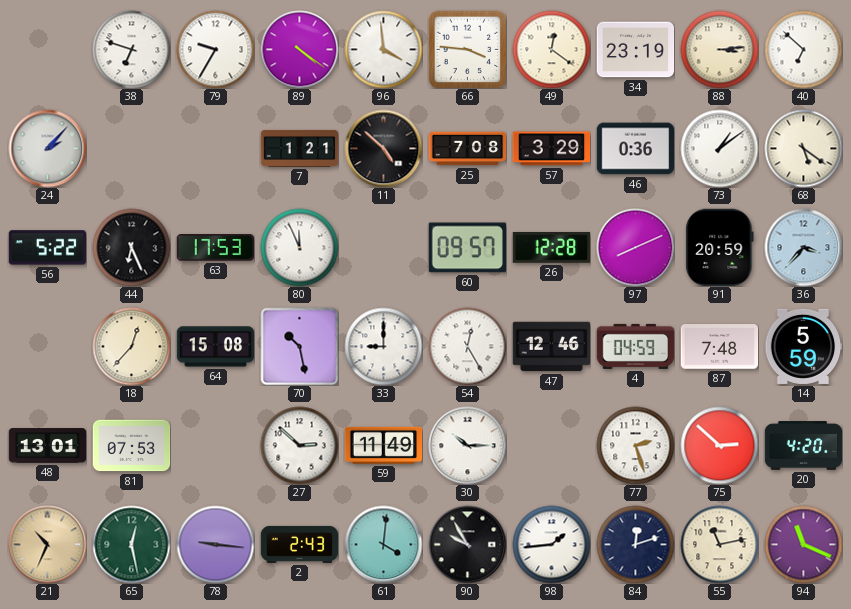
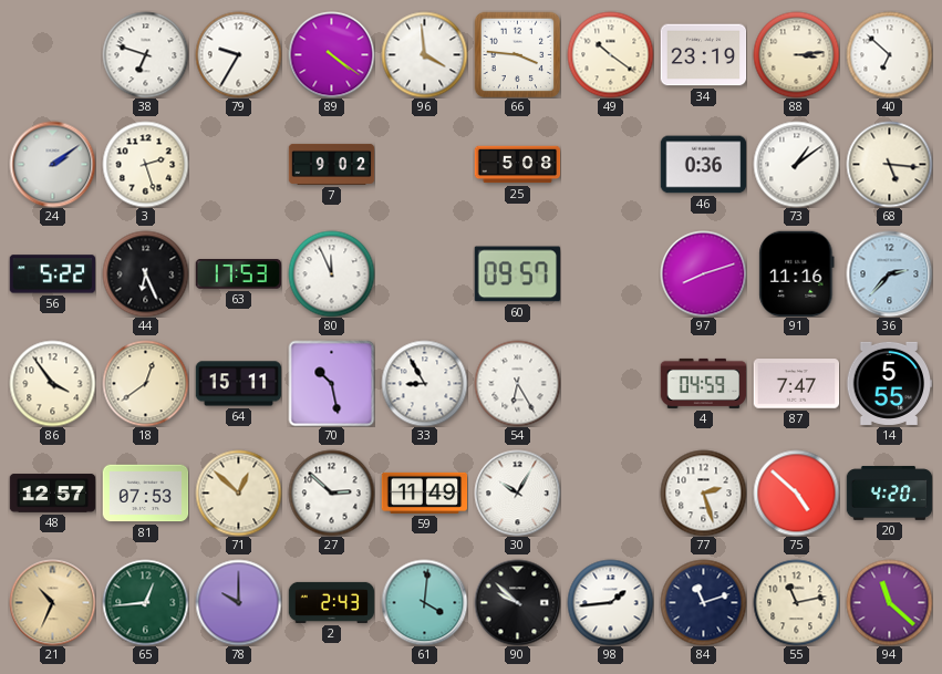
49: 12:21 -> 10:21
24: 2:07 -> 2:09
3: none -> 2:27
7: 1:21 -> 9:02
11: 4:52 -> none
25: 7:08 -> 5:08
57: 3:29 -> none
68: 5:21 -> 5:16
26: 12:28 -> none
97: 8:11 -> 8:12
91: 20:59 -> 11:16
36: 3:37 -> 2:37
86: none -> 3:54
18: 12:37 -> 12:39
64: 15:08 -> 15:11
33: 9:00 -> 8:55
54: 12:25 -> 6:25
47: 12:46 -> none
87: 7:48 -> 7:47
14: 5:59 -> 5:55
48: 13:01 -> 12:57
71: none -> 12:52
30: 10:15 -> 10:05
75: 2:52 -> 4:52
65: 12:28 -> 12:44
78: 9:16 -> 10:00
90: 9:55 -> 9:52
84: 12:12 -> 11:12
94: 11:19 -> 11:22
